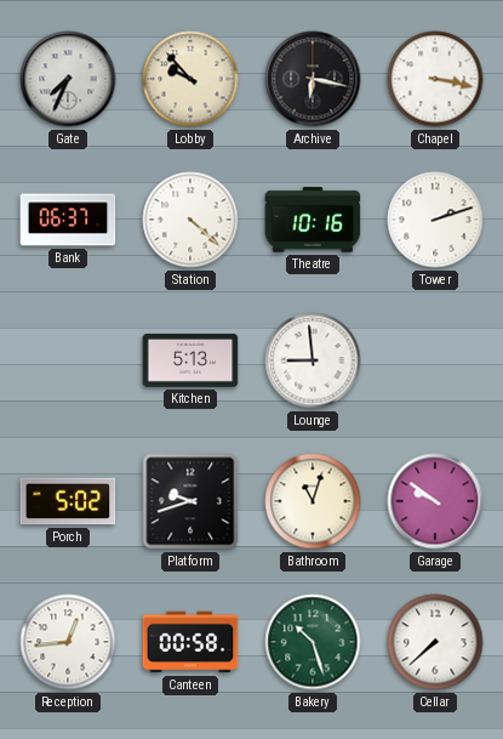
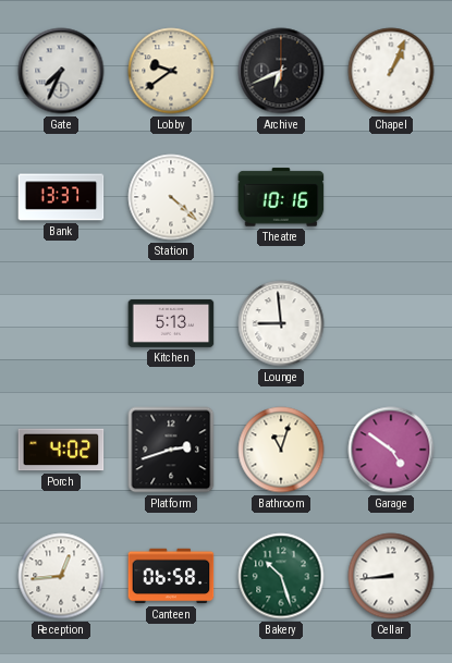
Lobby: 9:53 -> 9:39
Archive: 6:17 -> 6:41
Chapel: 3:17 -> 1:04
Bank: 06:37 -> 13:37
Tower: 2:12 -> none
Porch: 5:02 -> 4:02
Platform: 9:42 -> 2:42
Garage: 9:51 -> 4:51
Canteen: 00:58 -> 06:58
Cellar: 7:38 -> 8:44
